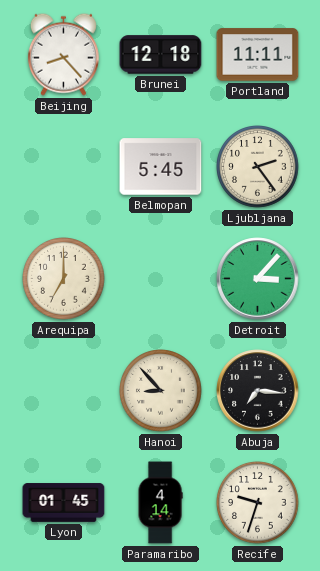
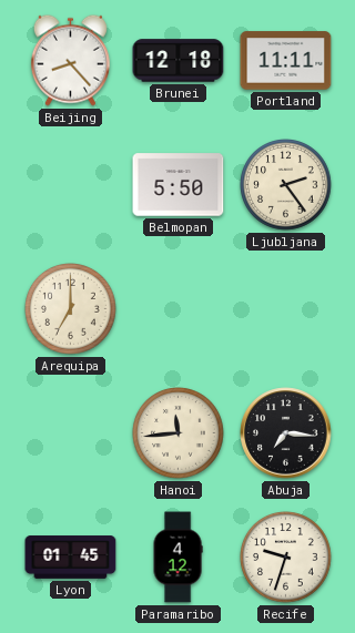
Belmopan: 5:45 -> 5:50
Detroit: 3:07 -> none
Hanoi: 8:53 -> 11:44
Paramaribo: 4:14 -> 4:12
